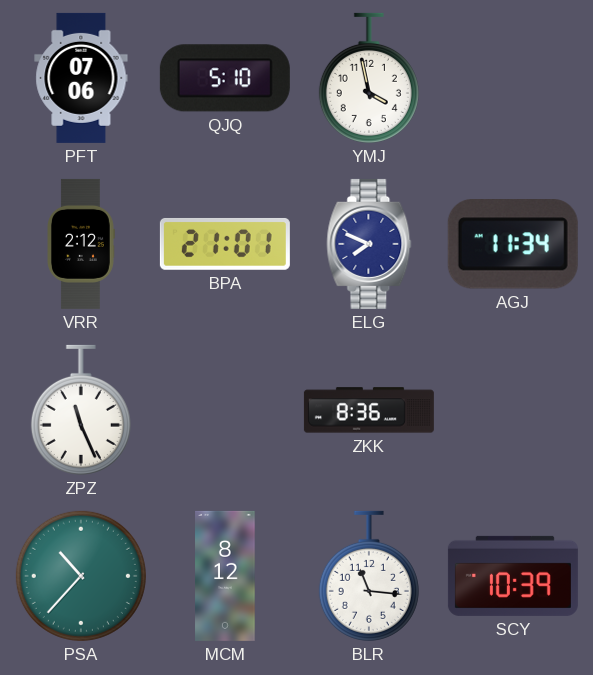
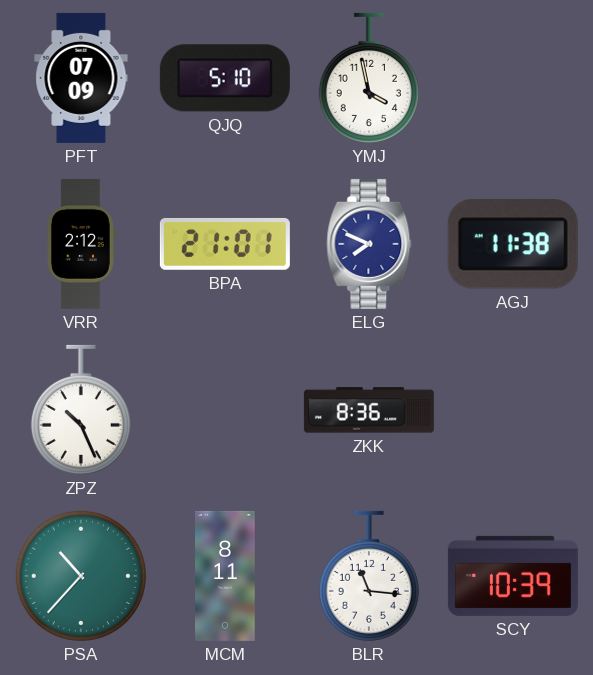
PFT: 07:06 -> 07:09
AGJ: 11:34 -> 11:38
ZPZ: 11:26 -> 10:26
MCM: 8:12 -> 8:11
